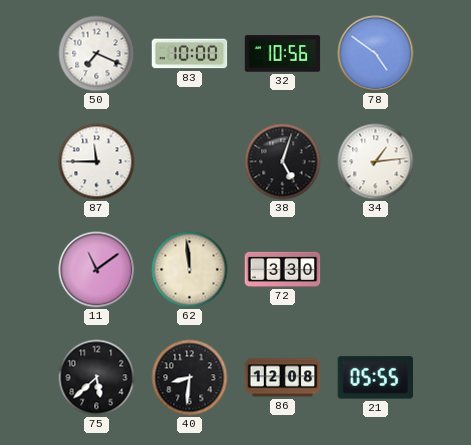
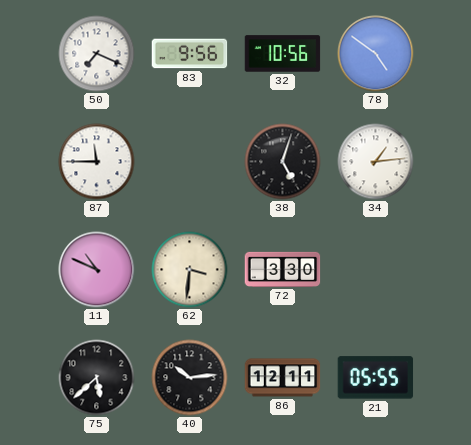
83: 10:00 -> 9:56
11: 11:09 -> 10:49
62: 11:59 -> 3:31
40: 8:31 -> 10:14
86: 12:08 -> 12:11
